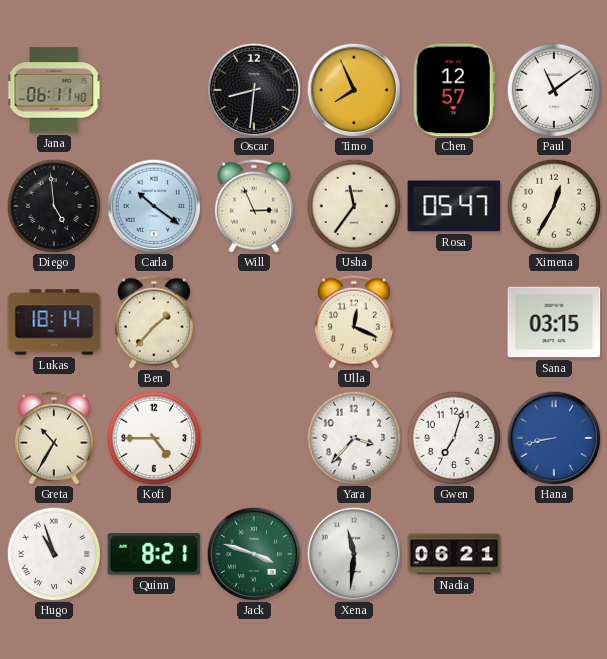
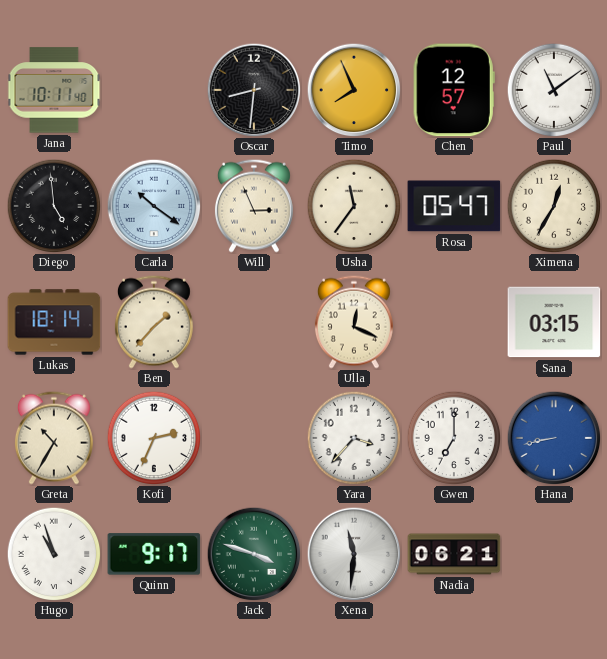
Jana: 06:11 -> 10:11
Kofi: 4:45 -> 2:34
Gwen: 7:03 -> 7:00
Quinn: 8:21 -> 9:17
